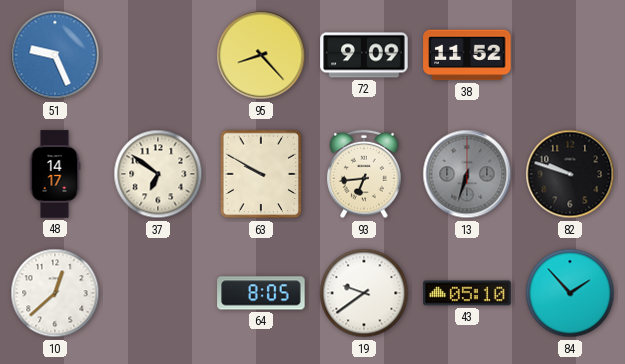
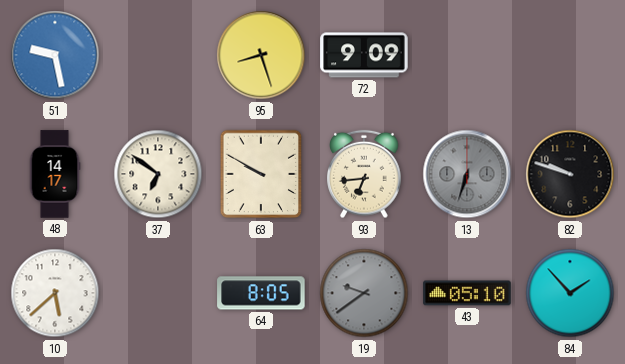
51: 9:26 -> 9:28
95: 8:23 -> 8:27
38: 11:52 -> none
10: 12:38 -> 5:38
19 dial: white -> grey
